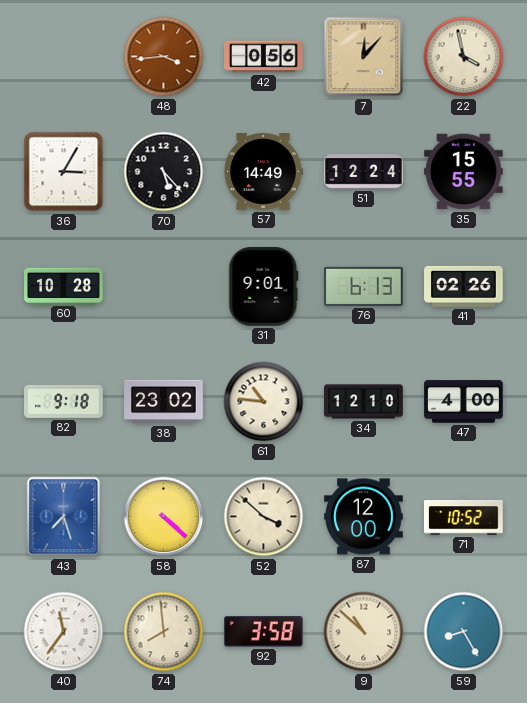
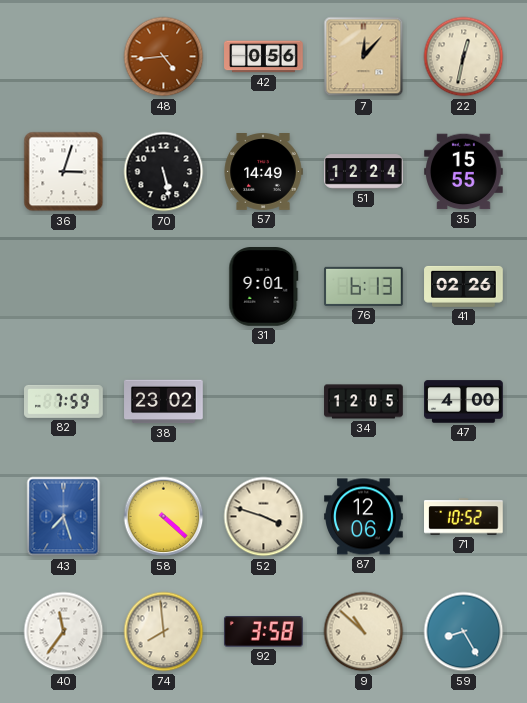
48: 3:44 -> 4:44
22: 3:58 -> 12:32
36: 3:05 -> 3:03
70: 5:23 -> 5:28
60: 10:28 -> none
82: 9:18 -> 7:59
61: 10:46 -> none
34: 12:10 -> 12:05
52: 3:52 -> 3:48
87: 12:00 -> 12:06
